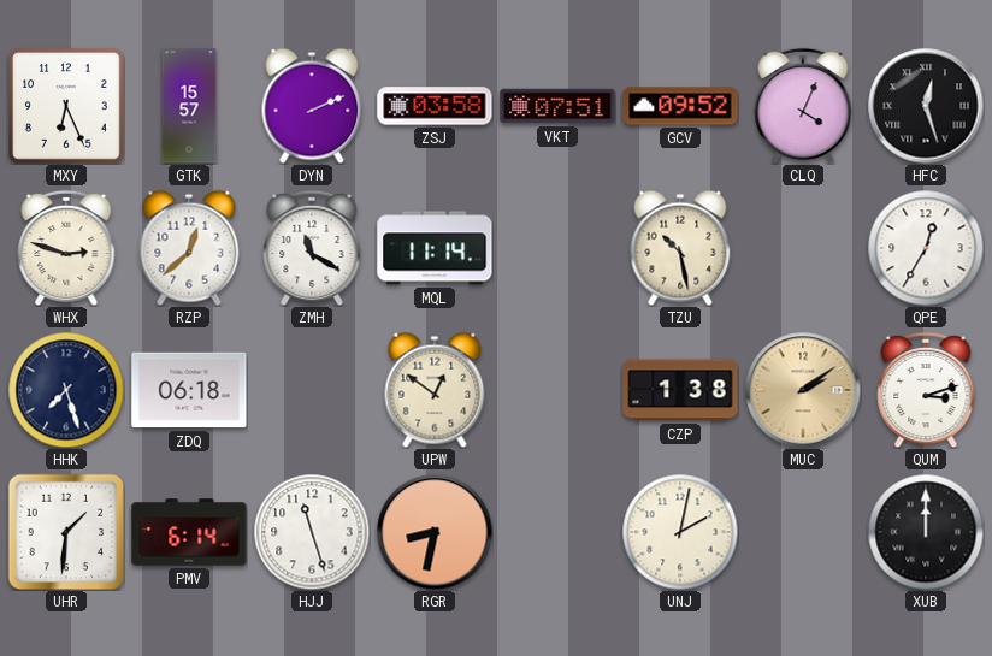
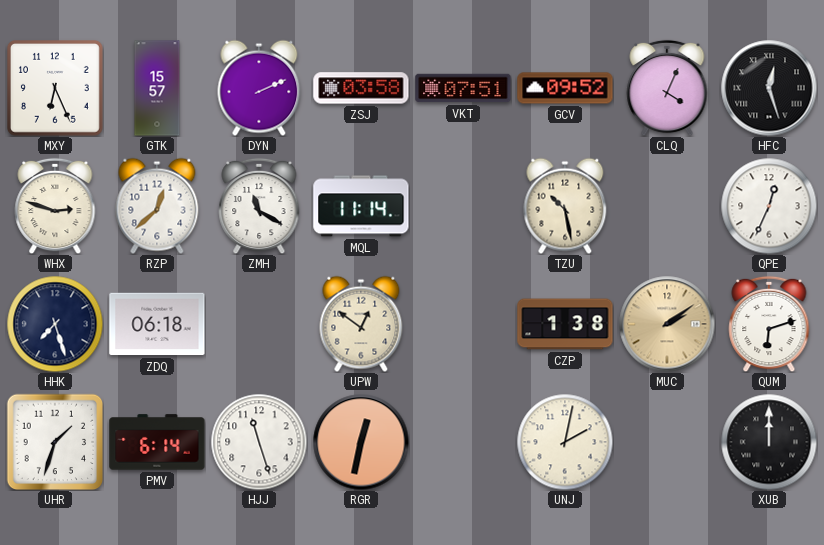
QPE: 12:35 -> 12:34
QUM: 3:12 -> 6:12
UHR: 1:31 -> 1:33
RGR: 8:32 -> 12:32
